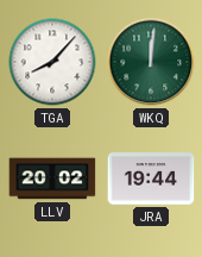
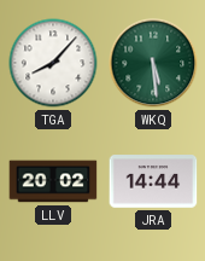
WKQ: 12:01 -> 5:29
JRA: 19:44 -> 14:44
